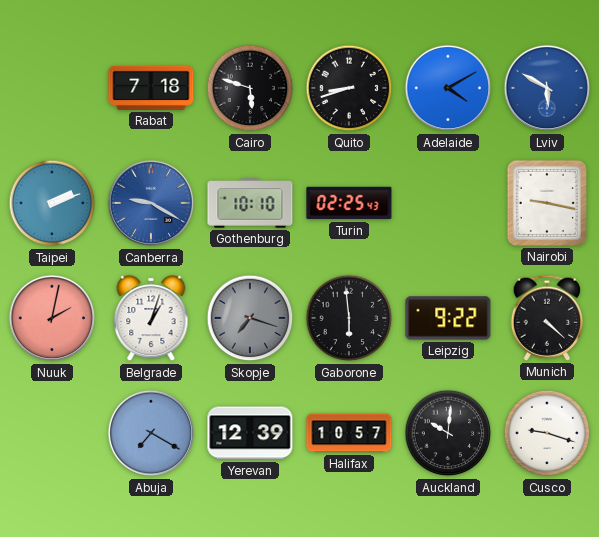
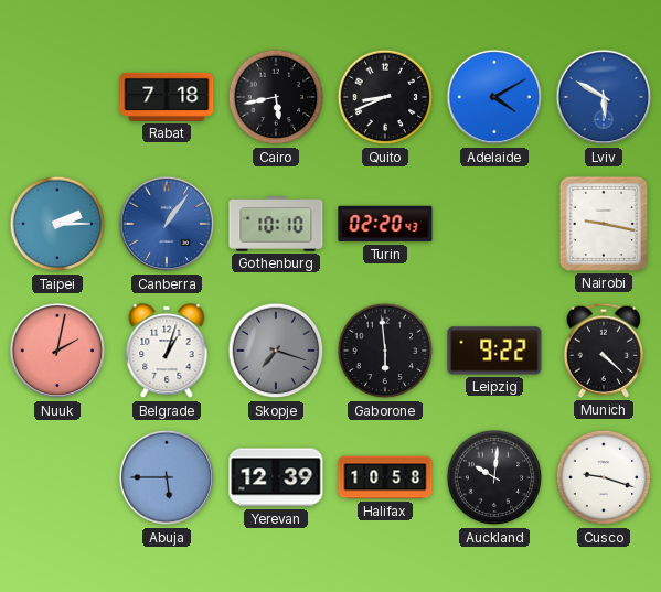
Cairo: 5:48 -> 5:43
Quito: 8:42 -> 8:41
Taipei: 2:12 -> 2:15
Canberra: 9:20 -> 1:06
Turin: 02:25 -> 02:20
Abuja: 7:20 -> 5:45
Halifax: 10:57 -> 10:58
